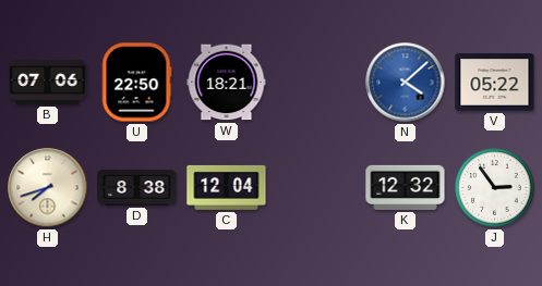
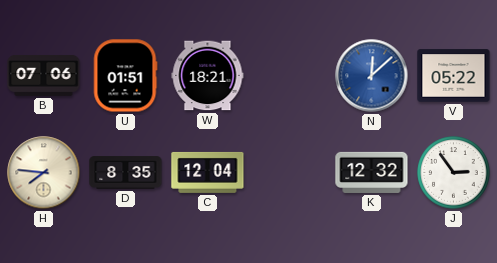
U: 22:50 -> 01:51
N: 4:08 -> 12:08
H: 7:42 -> 7:46
D: 8:38 -> 8:35
